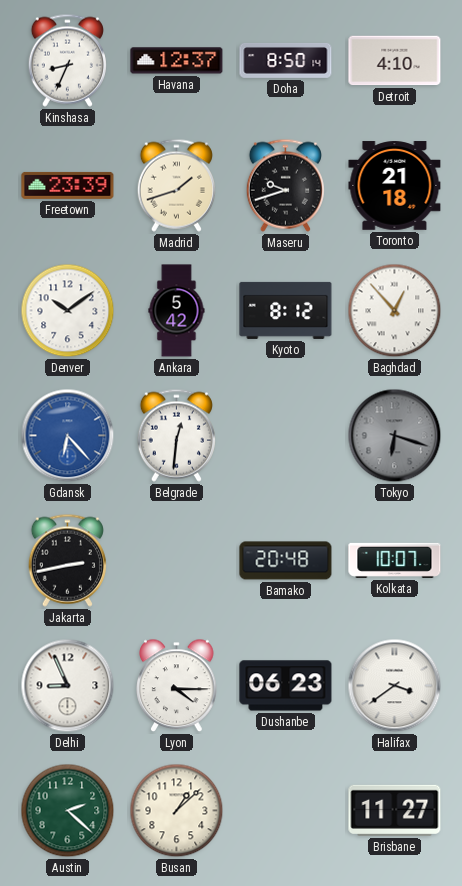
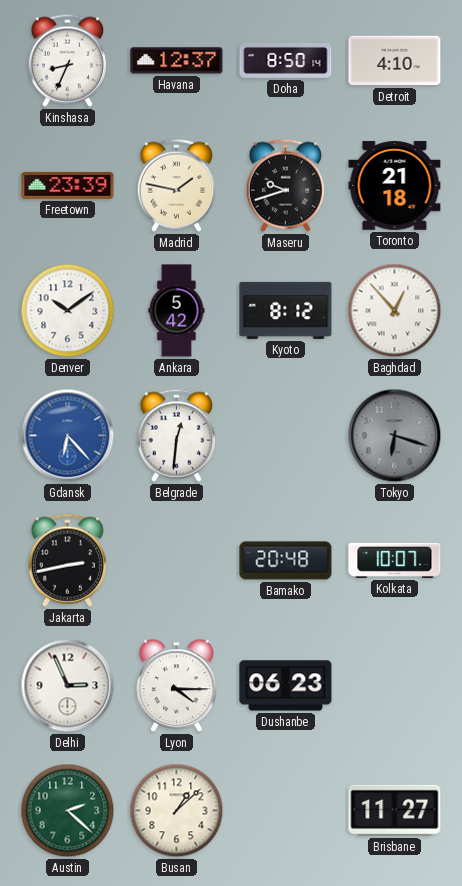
Madrid: 1:42 -> 1:47
Delhi: 8:56 -> 2:56
Halifax: 3:39 -> none
